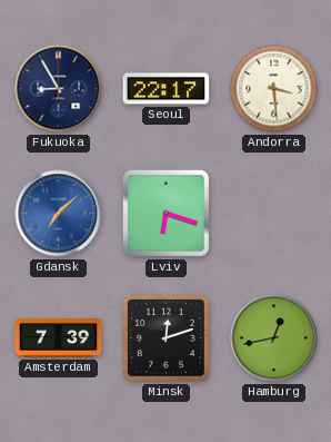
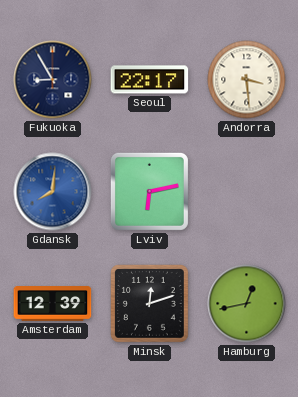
Gdansk: 7:08 -> 8:01
Lviv: 6:18 -> 6:13
Amsterdam: 7:39 -> 12:39
